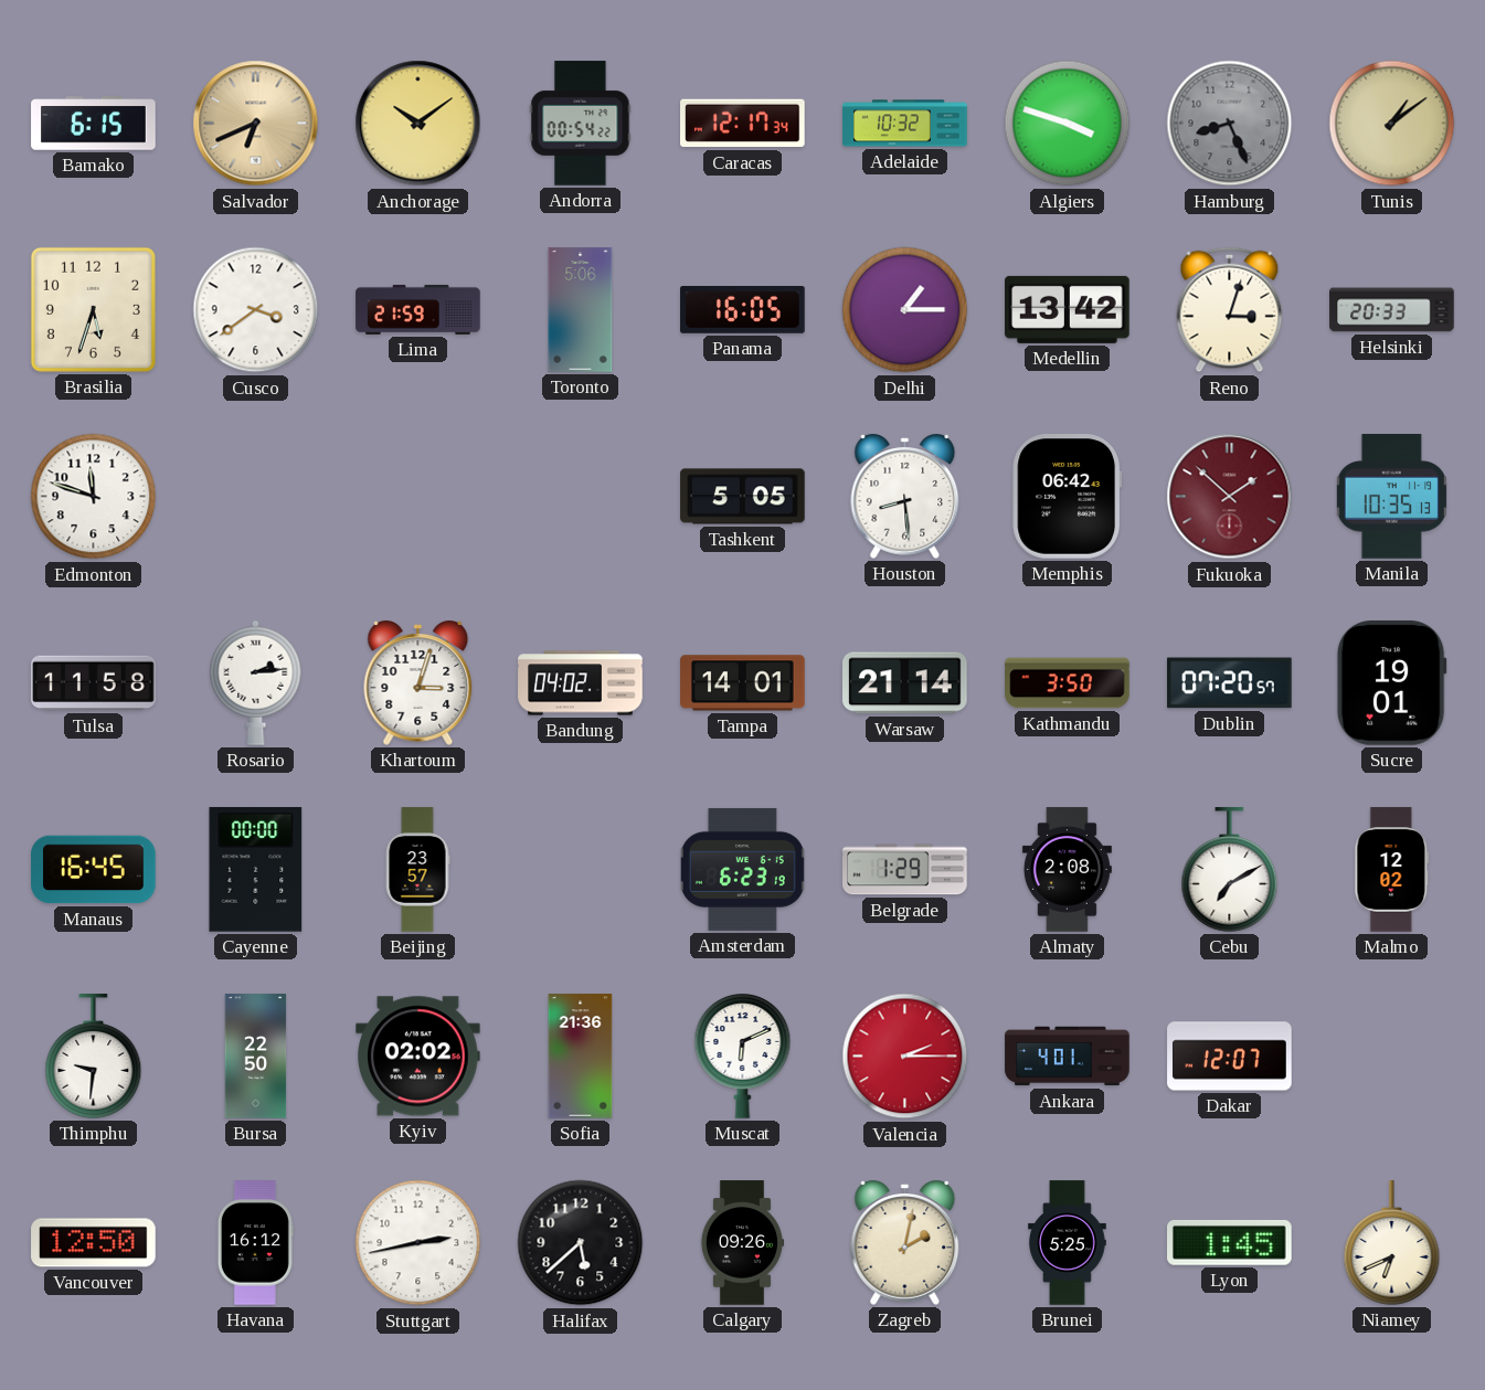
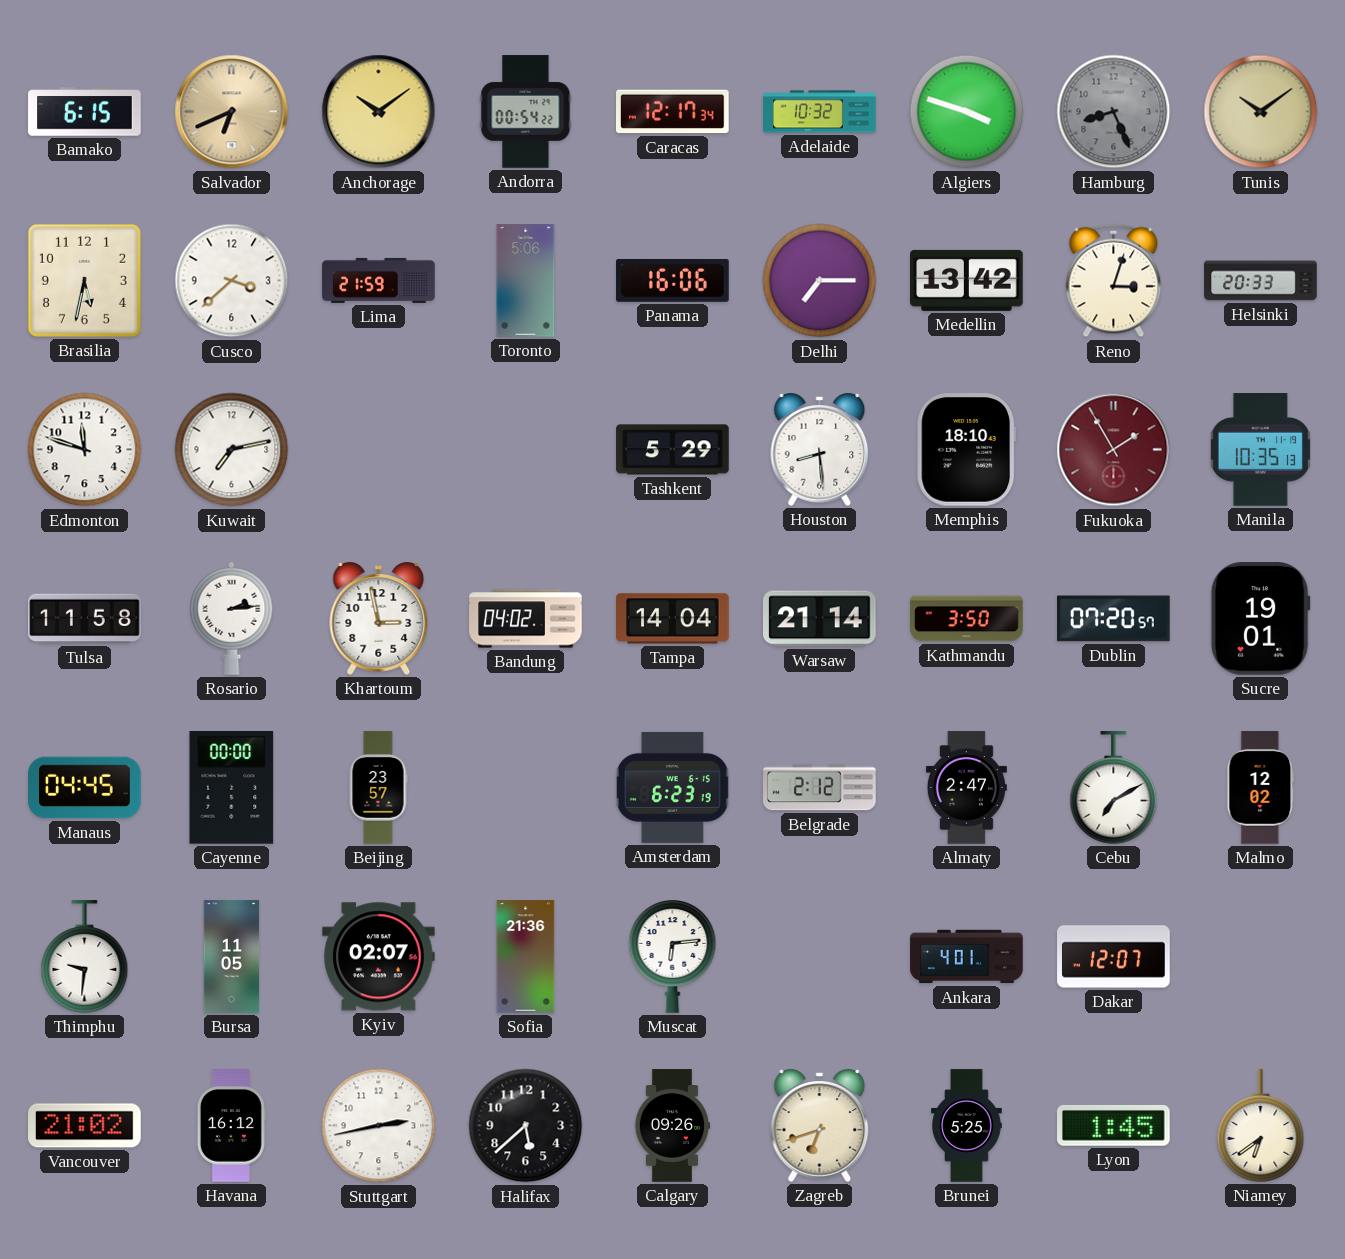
Tunis: 1:09 -> 10:09
Brasilia: 5:33 -> 5:32
Cusco: 3:39 -> 3:38
Panama: 16:05 -> 16:06
Delhi: 1:15 -> 7:15
Kuwait: none -> 7:13
Tashkent: 5:05 -> 5:29
Memphis: 06:42 -> 18:10
Fukuoka: 1:52 -> 1:55
Khartoum: 3:03 -> 2:58
Tampa: 14:01 -> 14:04
Manaus: 16:45 -> 04:45
Belgrade: 1:29 -> 2:12
Almaty: 2:08 -> 2:47
Bursa: 22:50 -> 11:05
Kyiv: 02:02 -> 02:07
Muscat: 6:11 -> 6:14
Valencia: 2:15 -> none
Vancouver: 12:50 -> 21:02
Zagreb: 2:02 -> 6:42
Niamey: 6:41 -> 6:39
